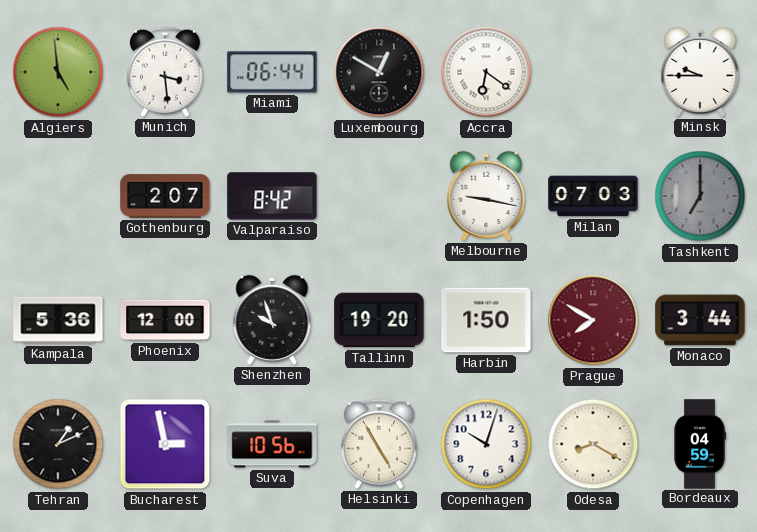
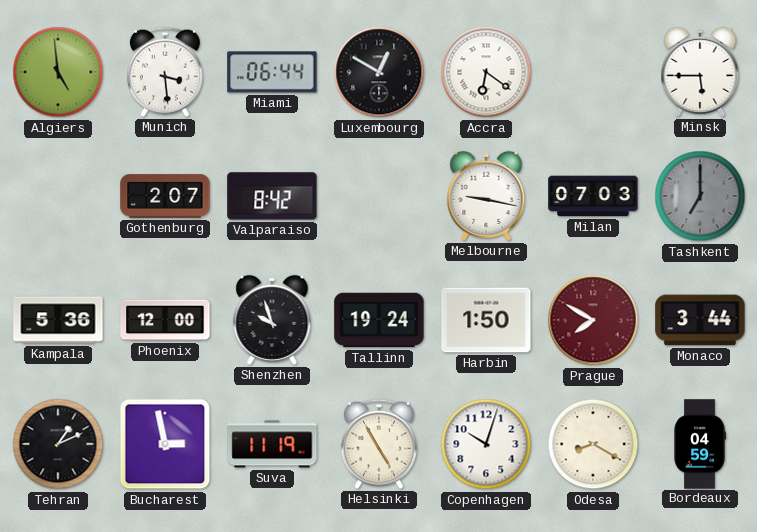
Minsk: 9:45 -> 5:45
Tallinn: 19:20 -> 19:24
Suva: 10:56 -> 11:19
